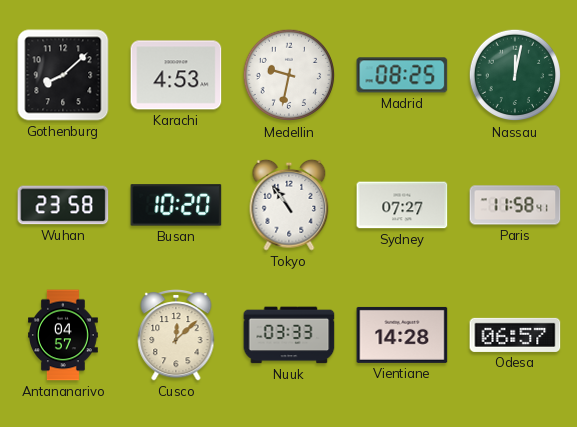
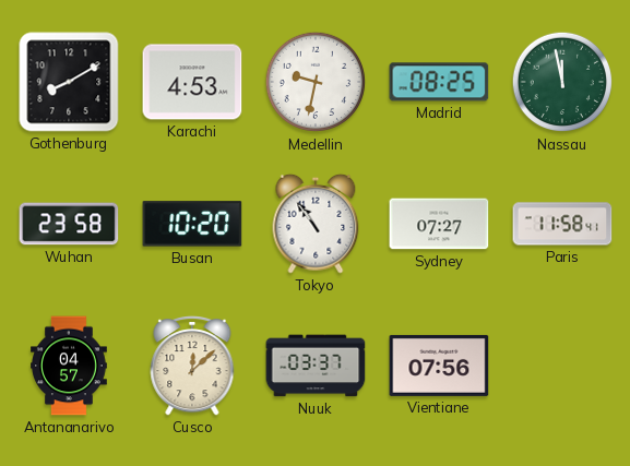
Gothenburg: 8:08 -> 8:10
Nassau: 12:02 -> 11:58
Nuuk: 03:33 -> 03:37
Vientiane: 14:28 -> 07:56
Odesa: 06:57 -> none
